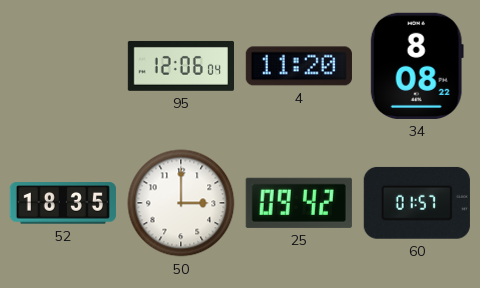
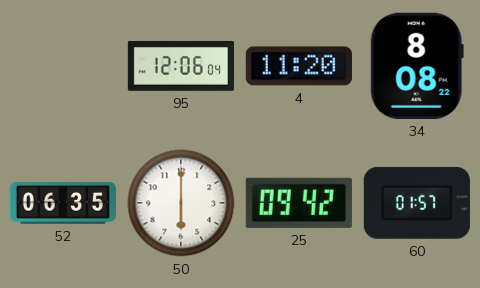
52: 18:35 -> 06:35
50: 3:00 -> 6:00
